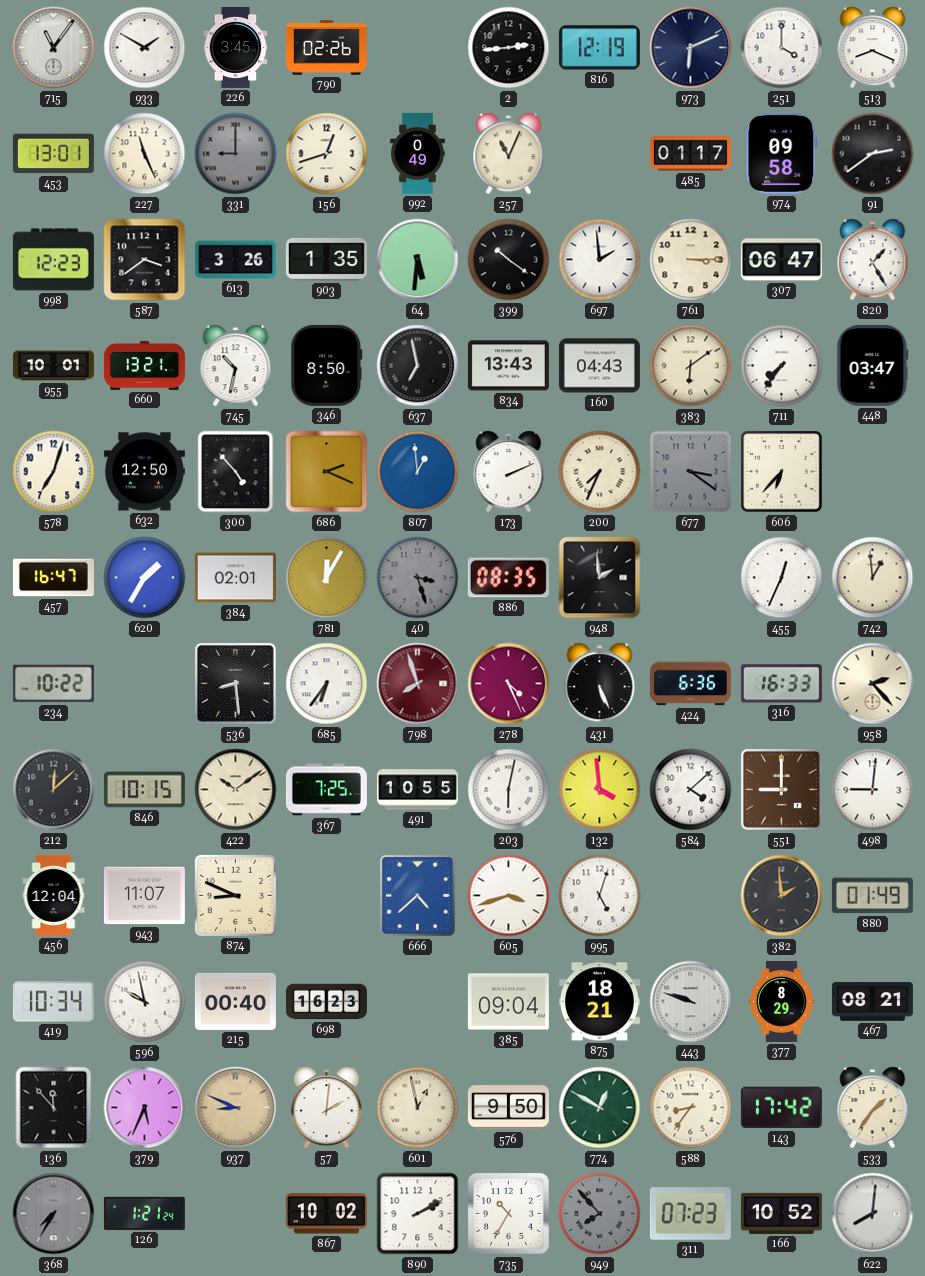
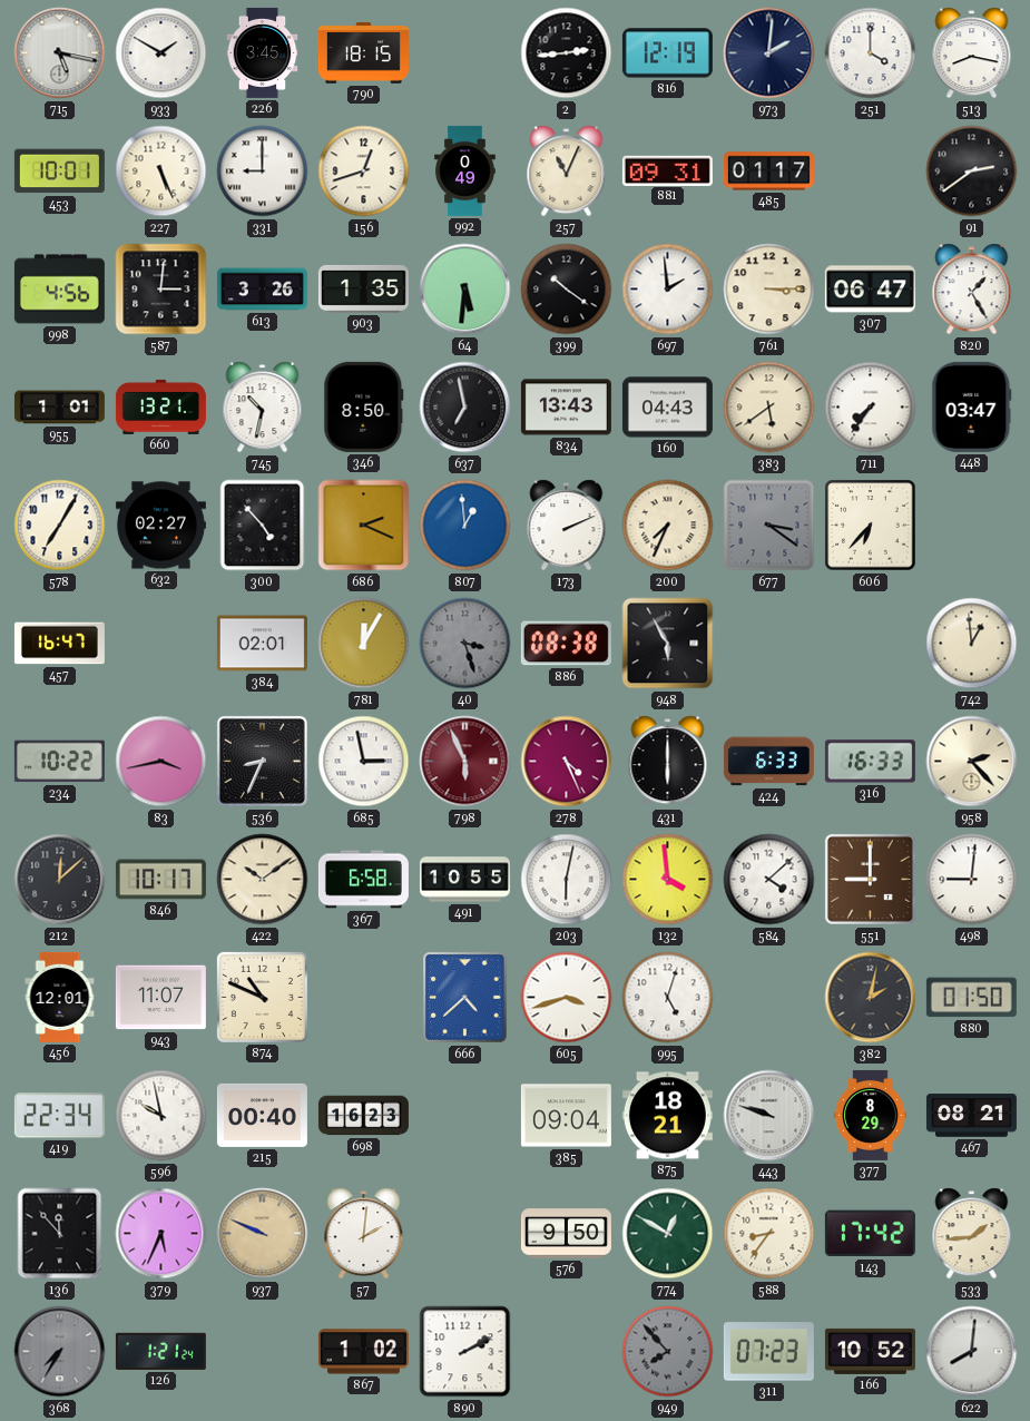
715: 11:06 -> 5:17
790: 02:26 -> 18:15
973: 6:11 -> 2:01
513: 8:19 -> 8:17
453: 13:01 -> 10:01
227: 11:26 -> 5:26
331 dial: grey -> white
881: none -> 09:31
974: 09:58 -> none
998: 12:23 -> 4:56
587: 3:39 -> 3:01
955: 10:01 -> 1:01
383: 6:09 -> 5:39
578: 7:03 -> 7:05
632: 12:50 -> 02:27
620: 1:35 -> none
886: 08:35 -> 08:38
948: 1:59 -> 5:55
455: 12:34 -> none
83: none -> 3:43
536: 8:29 -> 8:34
685: 6:36 -> 2:58
798: 7:57 -> 5:56
431: 5:26 -> 6:00
424: 6:36 -> 6:33
846: 10:15 -> 10:17
367: 7:25 -> 6:58
456: 12:04 -> 12:01
874: 8:49 -> 10:49
382: 1:59 -> 2:02
880: 01:49 -> 01:50
419: 10:34 -> 22:34
937: 8:49 -> 9:49
601: 12:58 -> none
533: 1:36 -> 1:44
867: 10:02 -> 1:02
735: 10:35 -> none
